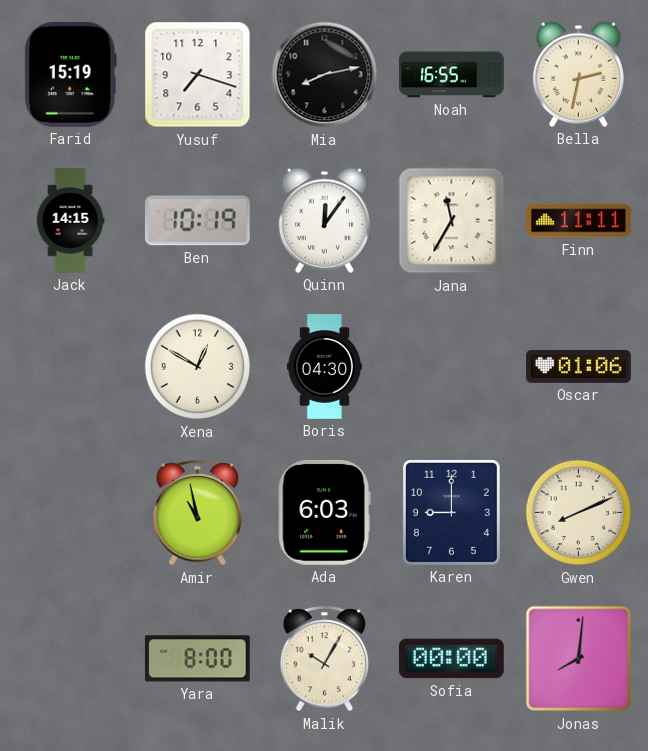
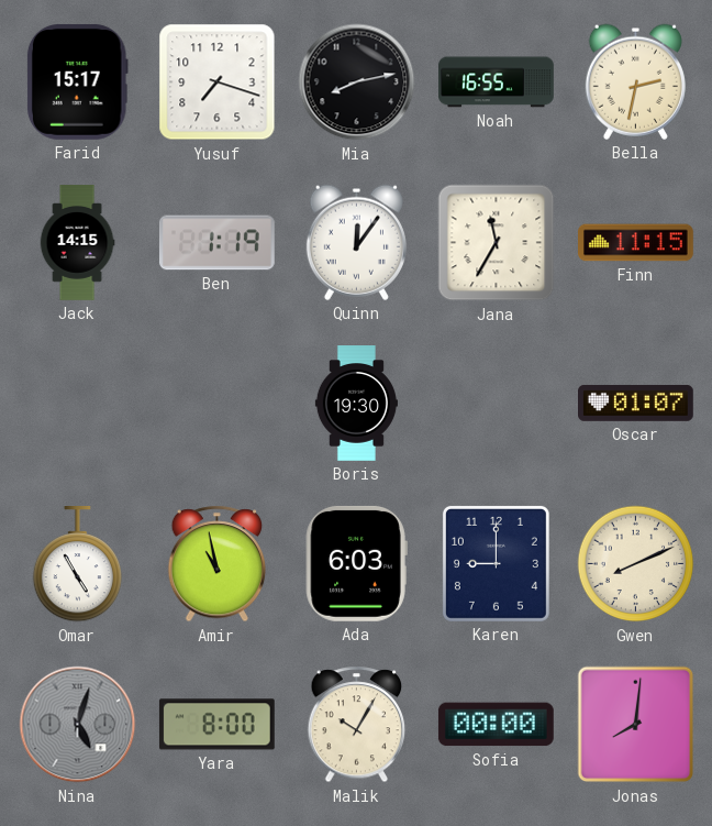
Farid: 15:19 -> 15:17
Ben: 10:19 -> 1:19
Finn: 11:11 -> 11:15
Xena: 12:50 -> none
Boris: 04:30 -> 19:30
Oscar: 01:06 -> 01:07
Omar: none -> 4:55
Nina: none -> 5:03
